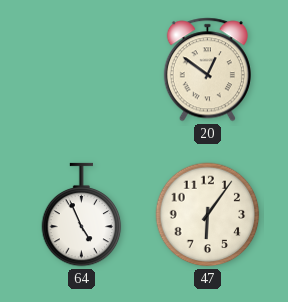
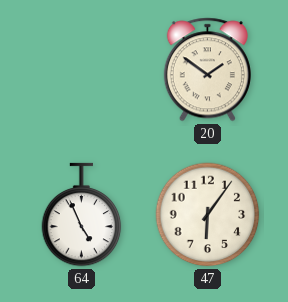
20: 12:51 -> 1:51
